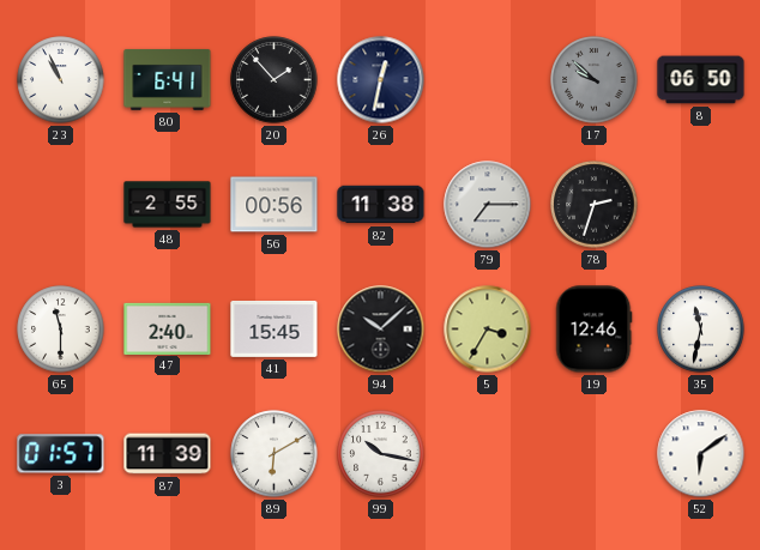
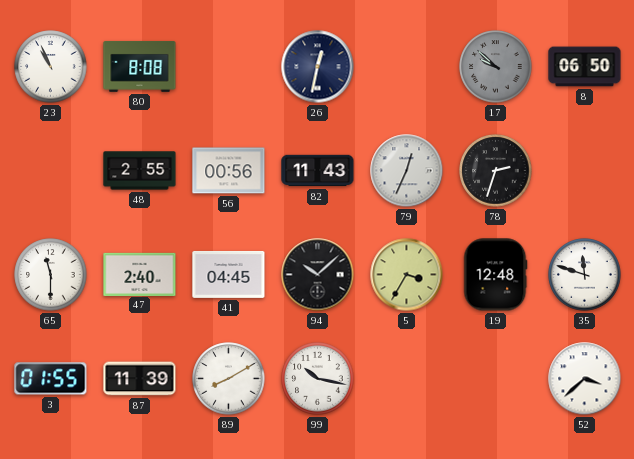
80: 6:41 -> 8:08
20: 1:53 -> none
82: 11:38 -> 11:43
79: 7:15 -> 12:34
41: 15:45 -> 04:45
19: 12:46 -> 12:48
35: 11:32 -> 11:48
3: 01:57 -> 01:55
89: 6:10 -> 8:10
52: 6:09 -> 3:38
